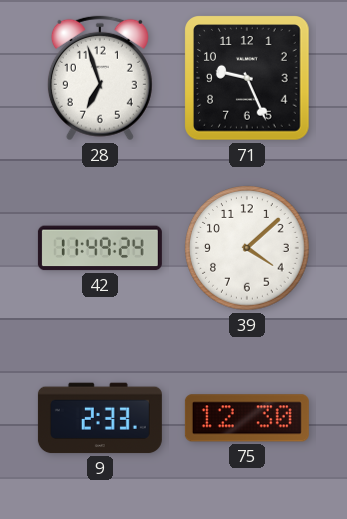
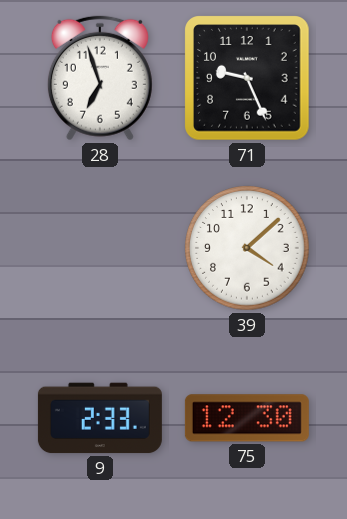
42: 11:49 -> none
